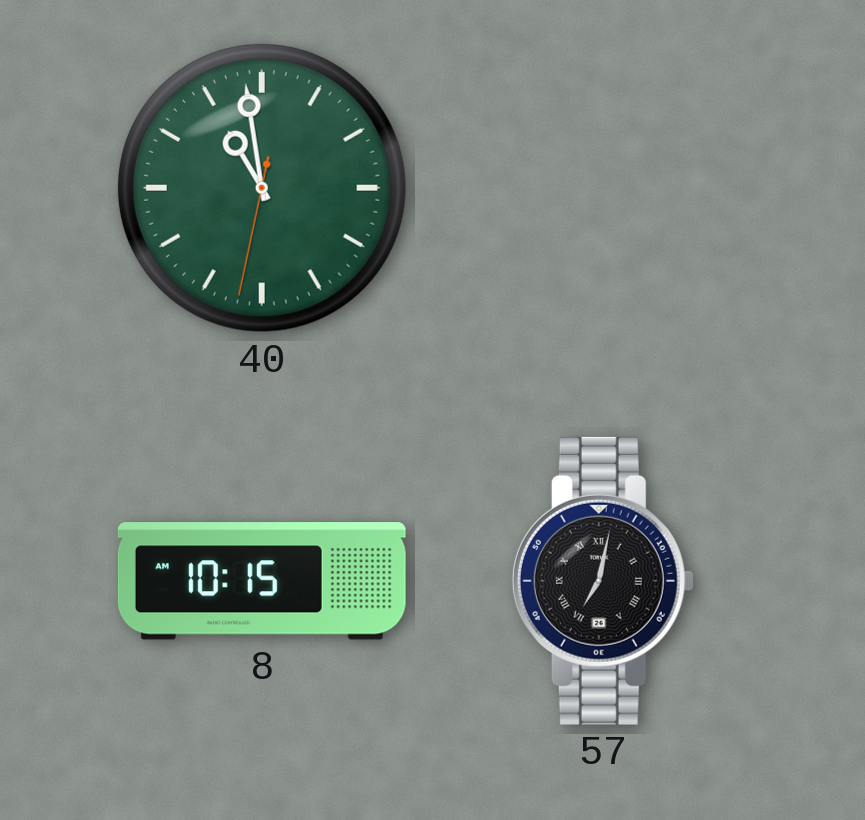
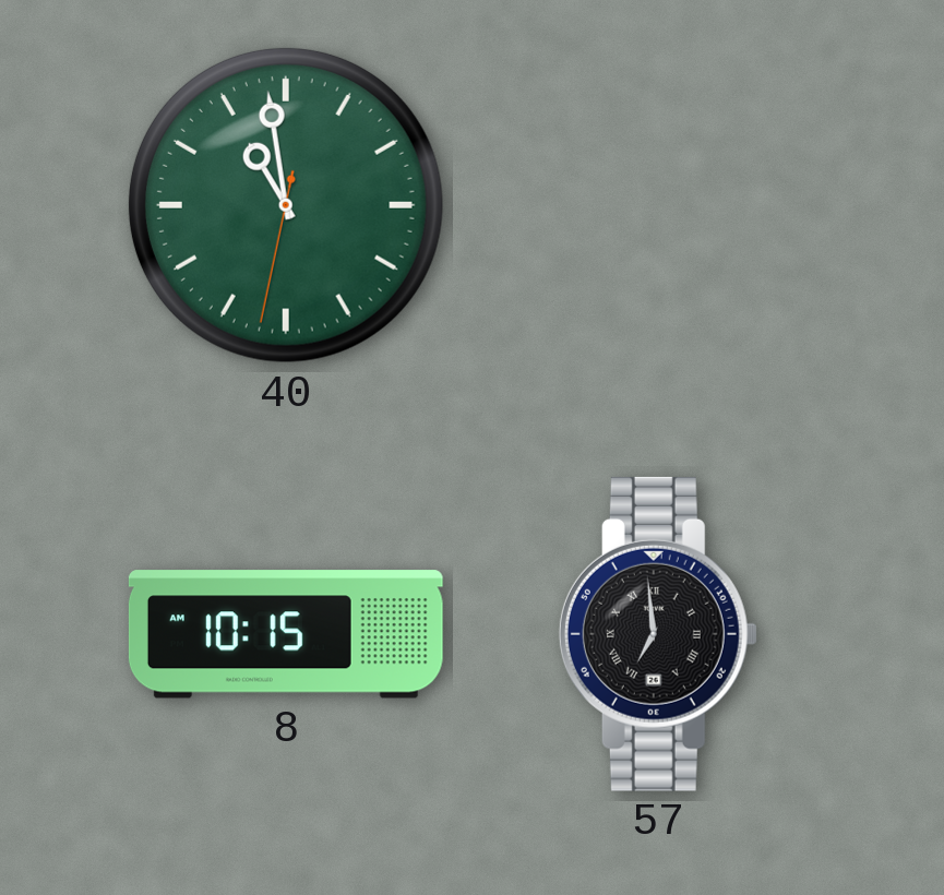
57: 7:02 -> 6:59
